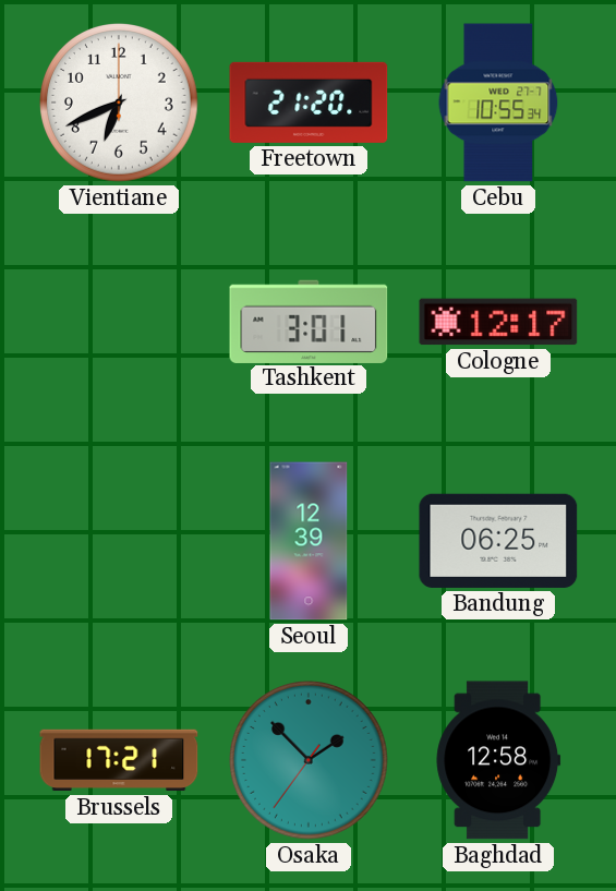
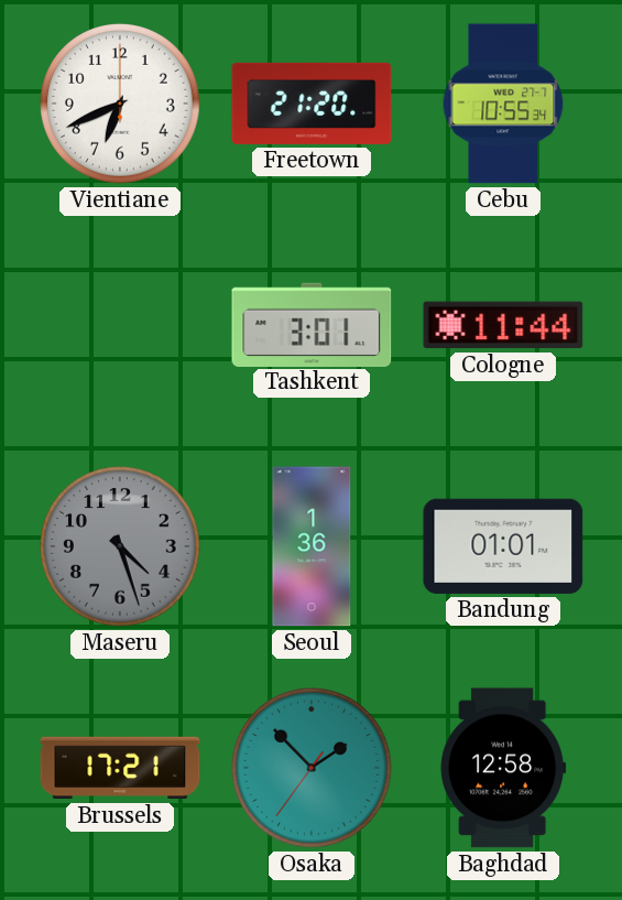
Cologne: 12:17 -> 11:44
Maseru: none -> 4:27
Seoul: 12:39 -> 1:36
Bandung: 06:25 -> 01:01
